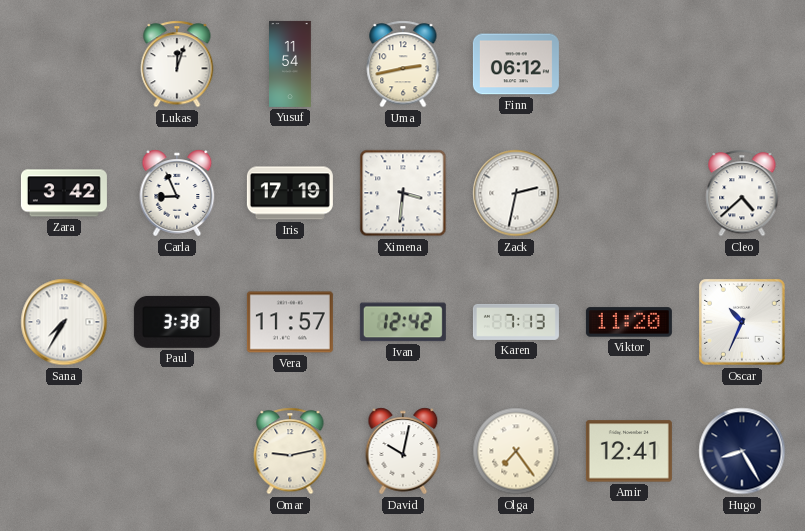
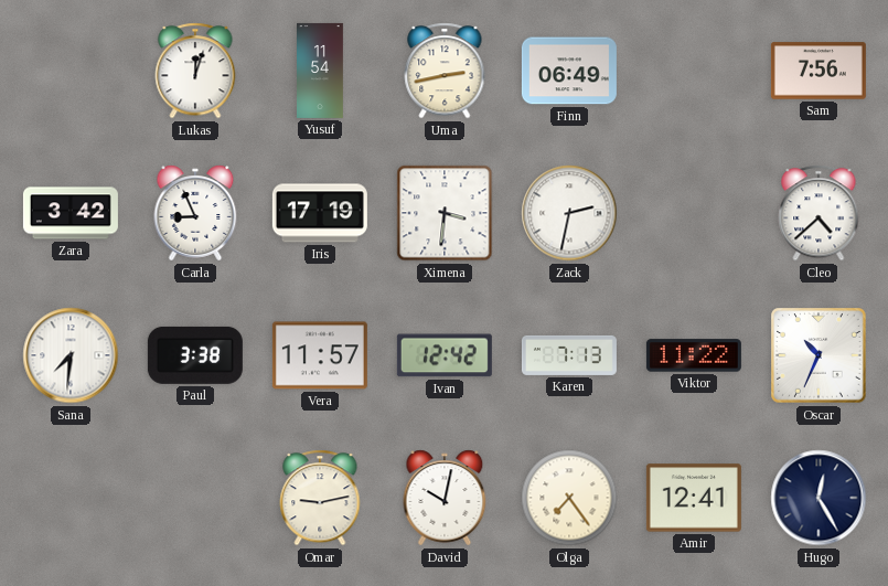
Finn: 06:12 -> 06:49
Sam: none -> 7:56
Sana: 7:35 -> 7:31
Viktor: 11:20 -> 11:22
Hugo: 8:25 -> 12:25
